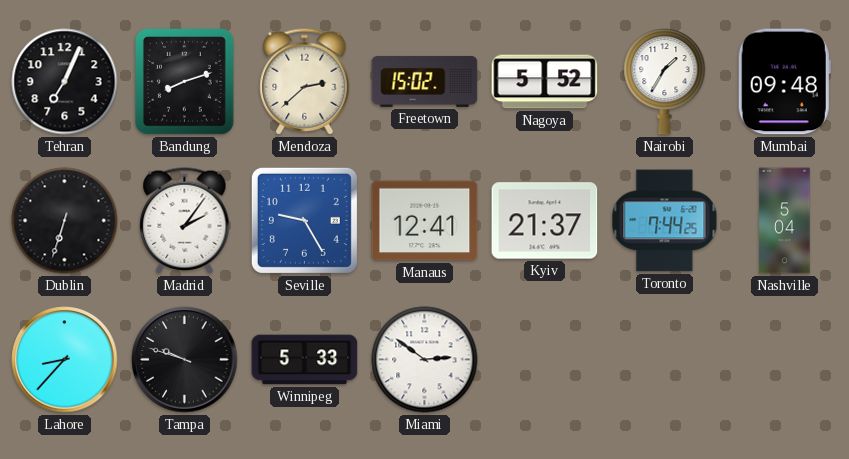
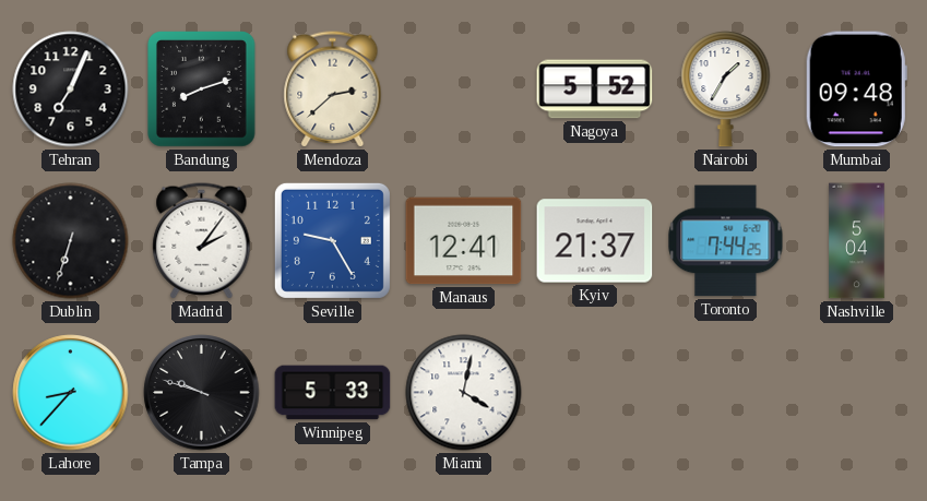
Freetown: 15:02 -> none
Miami: 2:51 -> 4:02
